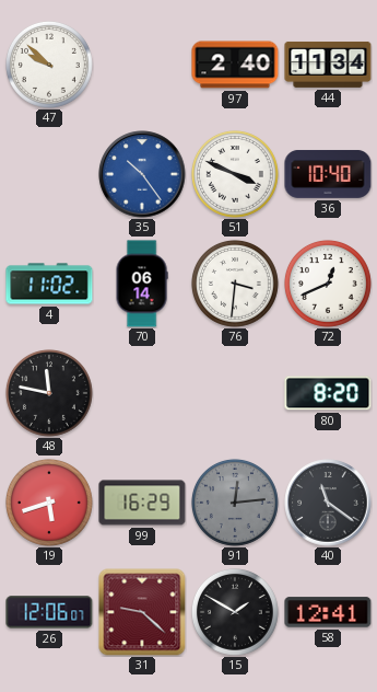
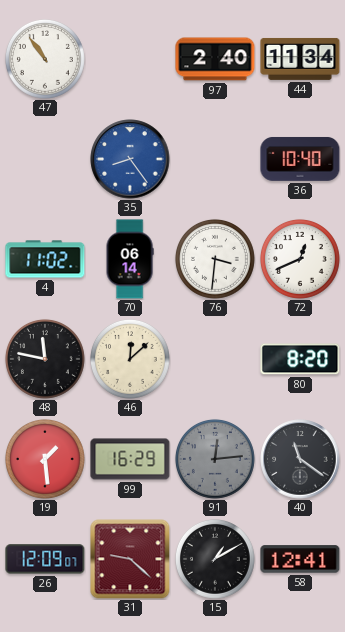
47: 9:52 -> 10:54
35: 10:24 -> 8:24
51: 3:49 -> none
46: none -> 12:08
19: 5:42 -> 1:29
26: 12:06 -> 12:09
15: 1:50 -> 1:10
